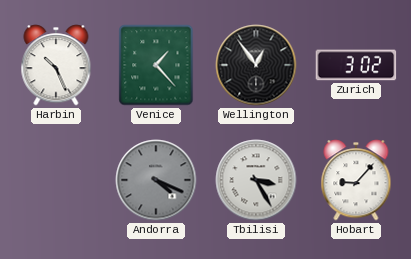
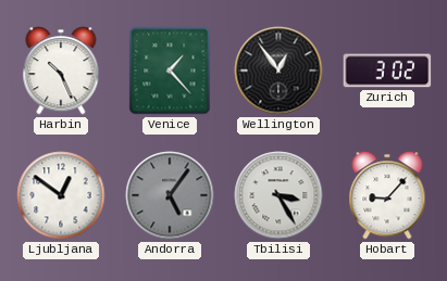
Ljubljana: none -> 12:51
Andorra: 4:19 -> 5:06
